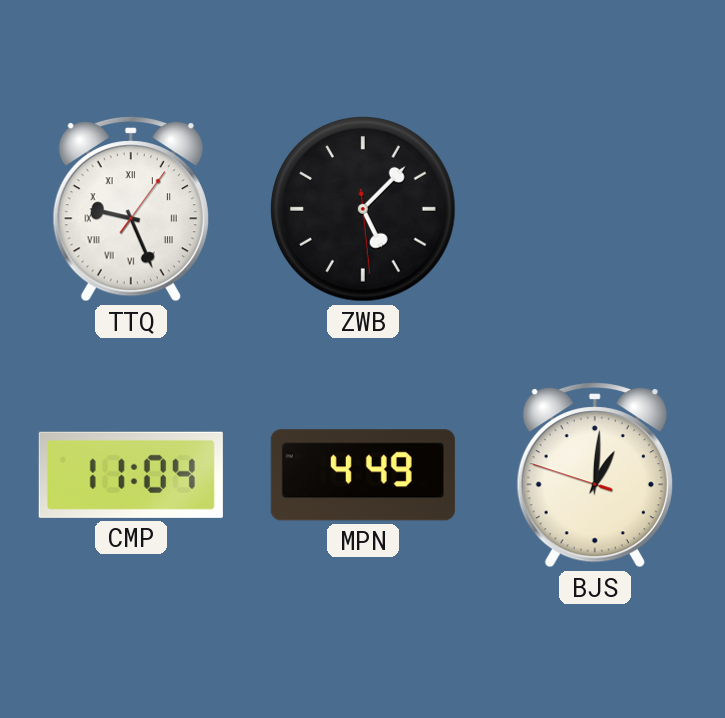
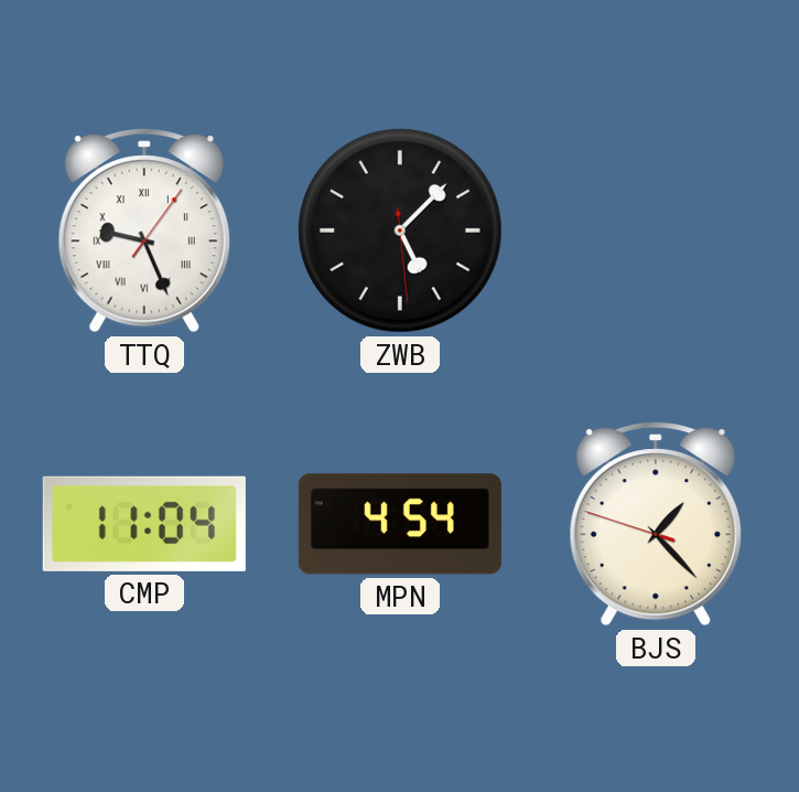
MPN: 4:49 -> 4:54
BJS: 1:00 -> 1:22
